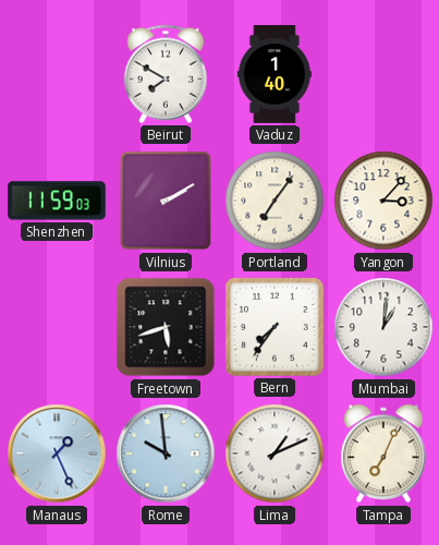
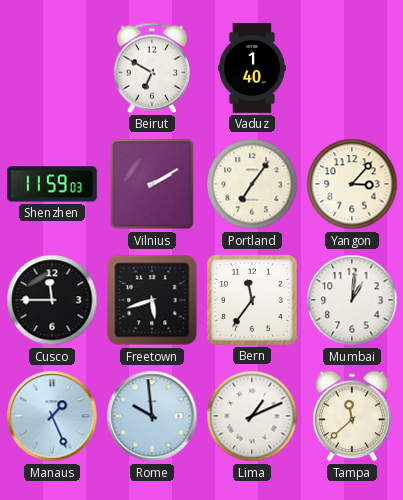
Beirut: 7:50 -> 6:50
Cusco: none -> 11:45
Bern: 7:36 -> 11:36
Tampa: 7:04 -> 11:38
